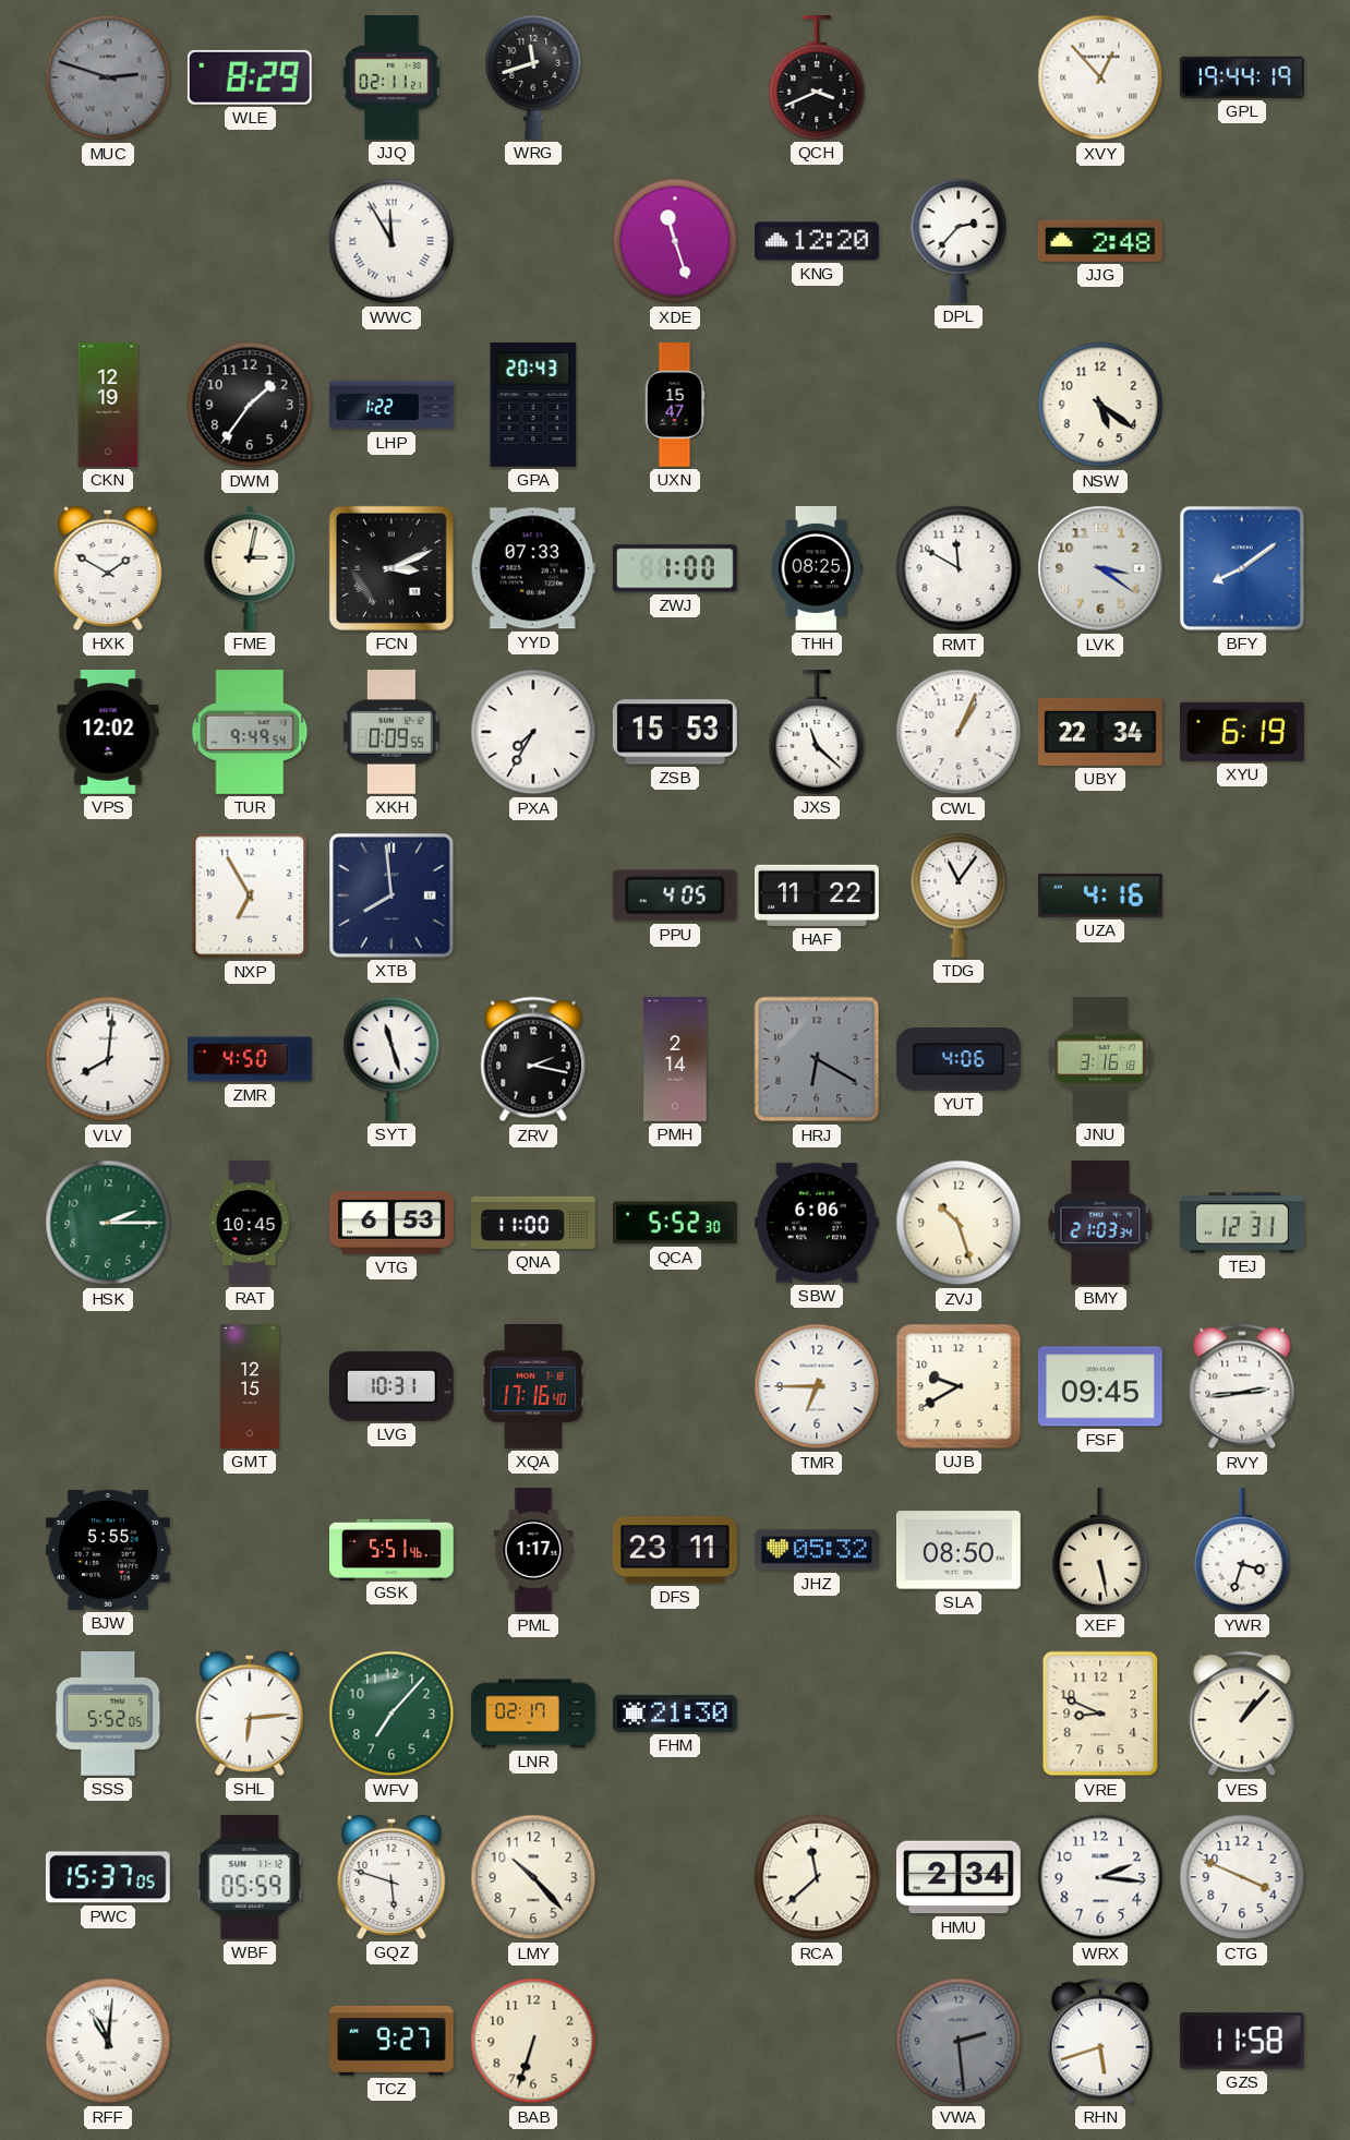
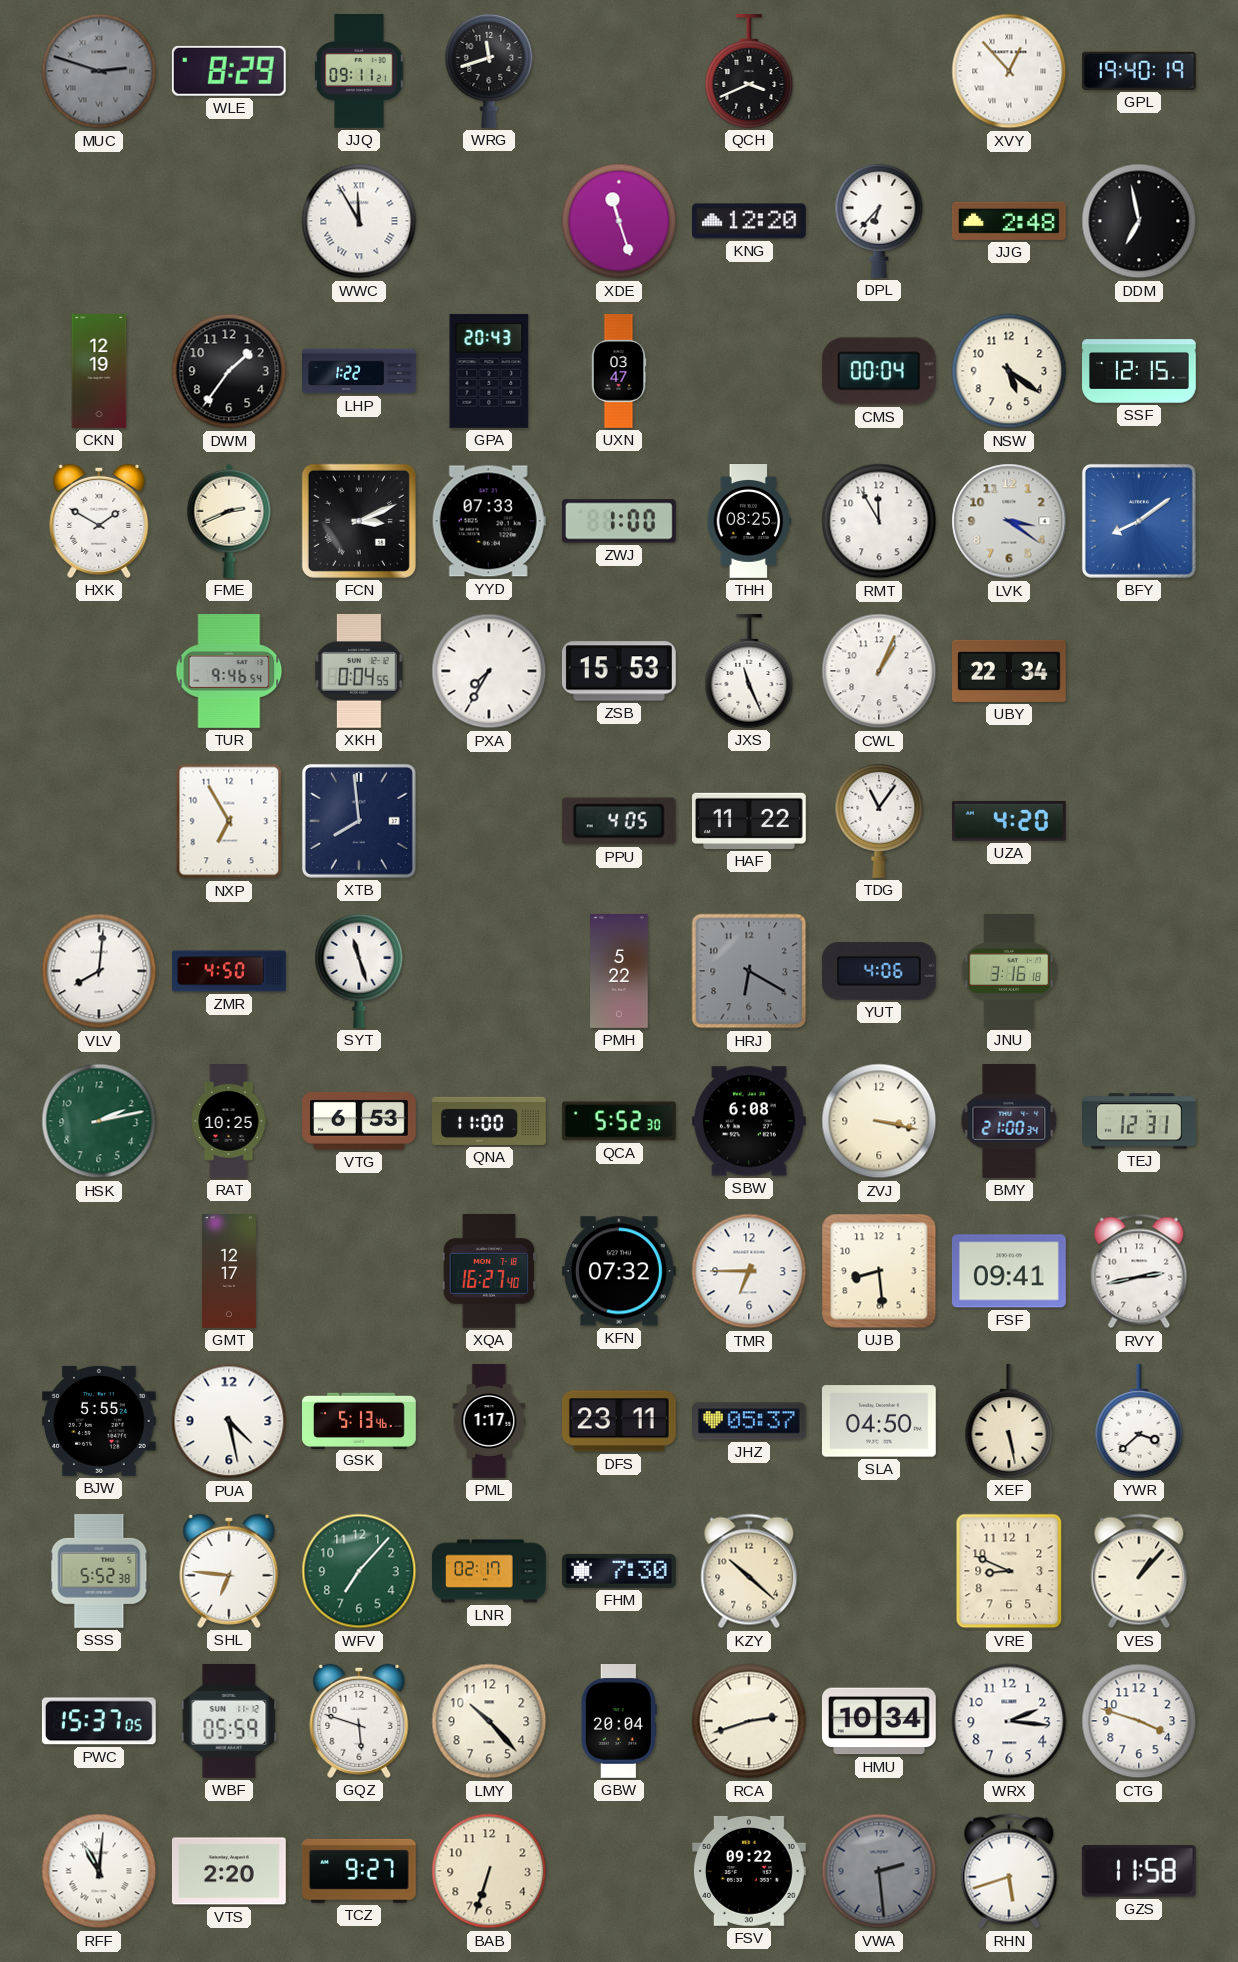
JJQ: 02:11 -> 09:11
GPL: 19:44 -> 19:40
DPL: 2:37 -> 6:37
DDM: none -> 6:58
UXN: 15:47 -> 03:47
CMS: none -> 00:04
SSF: none -> 12:15
FME: 3:02 -> 2:41
RMT: 11:50 -> 11:55
VPS: 12:02 -> none
TUR: 9:49 -> 9:46
XKH: 0:09 -> 0:04
JXS: 11:22 -> 11:26
XYU: 6:19 -> none
UZA: 4:16 -> 4:20
ZRV: 2:17 -> none
PMH: 2:14 -> 5:22
HSK: 2:15 -> 2:13
RAT: 10:45 -> 10:25
SBW: 6:06 -> 6:08
ZVJ: 10:27 -> 3:17
BMY: 21:03 -> 21:00
GMT: 12:15 -> 12:17
LVG: 10:31 -> none
XQA: 17:16 -> 16:27
KFN: none -> 07:32
UJB: 9:40 -> 8:29
FSF: 09:45 -> 09:41
RVY: 2:44 -> 2:43
PUA: none -> 4:28
GSK: 5:51 -> 5:13
JHZ: 05:32 -> 05:37
SLA: 08:50 -> 04:50
YWR: 3:33 -> 3:38
SSS: 5:52:05 -> 5:52:38
SHL: 6:14 -> 6:46
FHM: 21:30 -> 7:30
KZY: none -> 10:22
GBW: none -> 20:04
RCA: 11:38 -> 2:42
HMU: 2:34 -> 10:34
CTG: 3:49 -> 3:48
VTS: none -> 2:20
FSV: none -> 09:22
